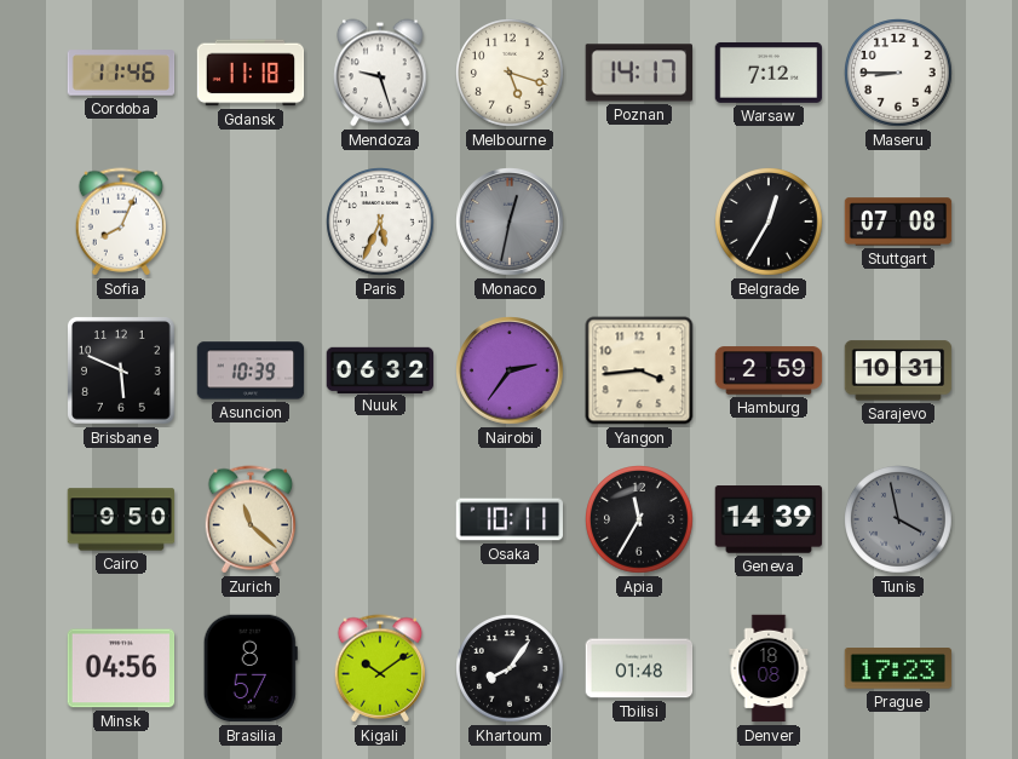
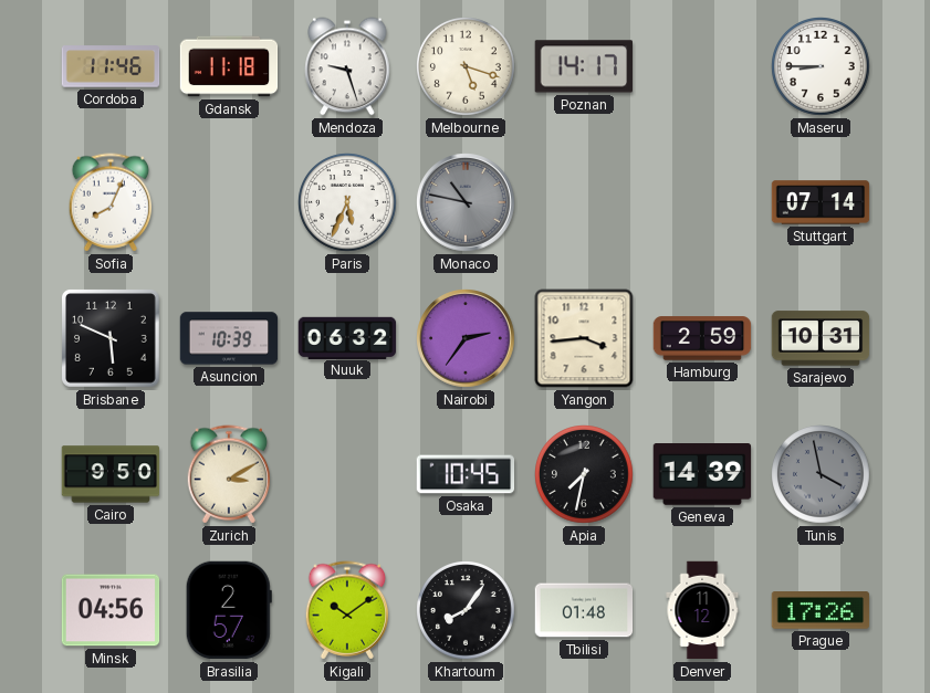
Warsaw: 7:12 -> none
Monaco: 12:32 -> 10:47
Belgrade: 12:35 -> none
Stuttgart: 07:08 -> 07:14
Zurich: 11:22 -> 3:10
Osaka: 10:11 -> 10:45
Apia: 11:35 -> 7:32
Brasilia: 8:57 -> 2:57
Denver: 18:08 -> 11:12
Prague: 17:23 -> 17:26
